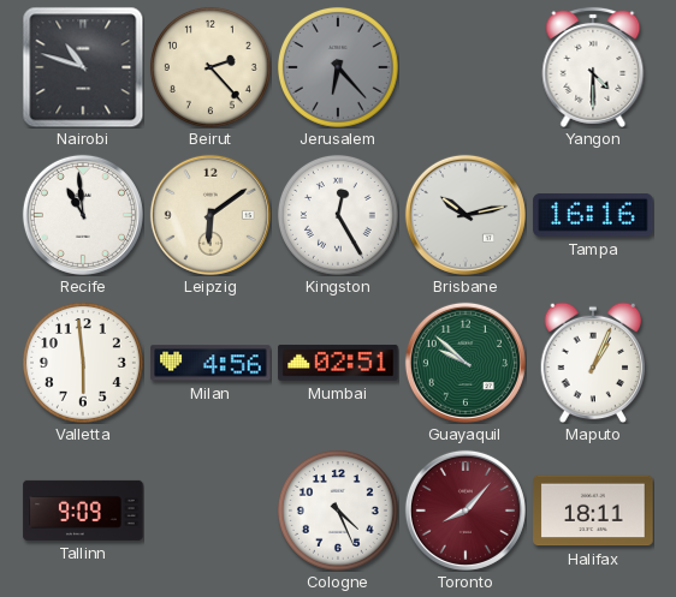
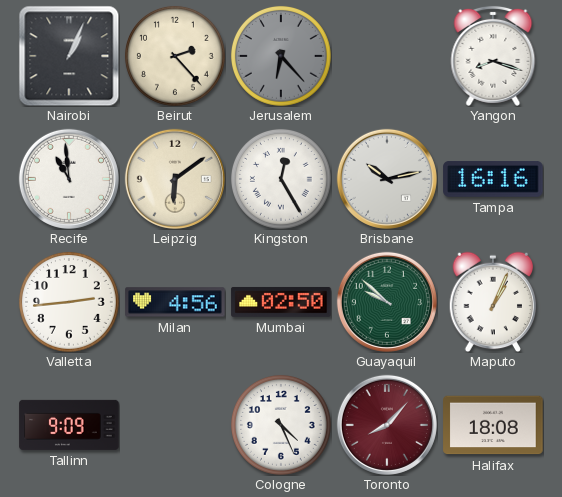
Nairobi: 10:48 -> 1:04
Yangon: 4:30 -> 8:18
Valletta: 5:59 -> 2:44
Mumbai: 02:51 -> 02:50
Halifax: 18:11 -> 18:08
